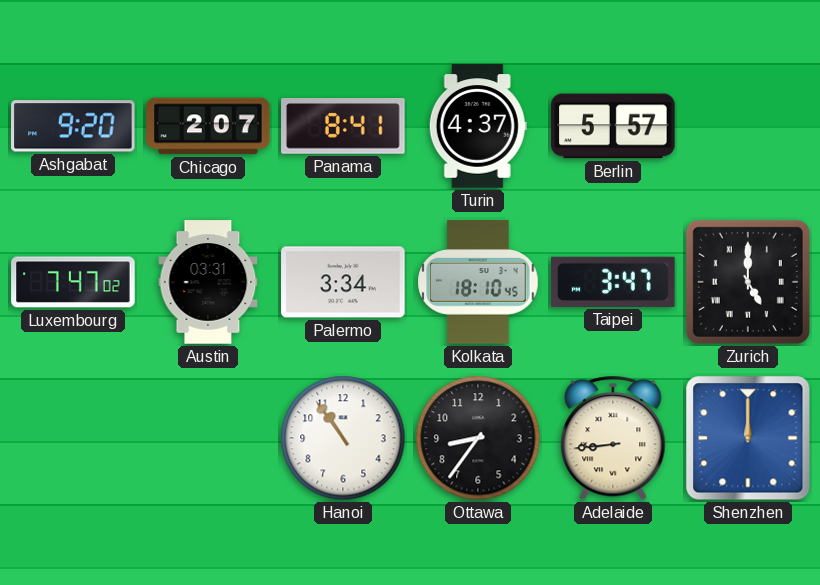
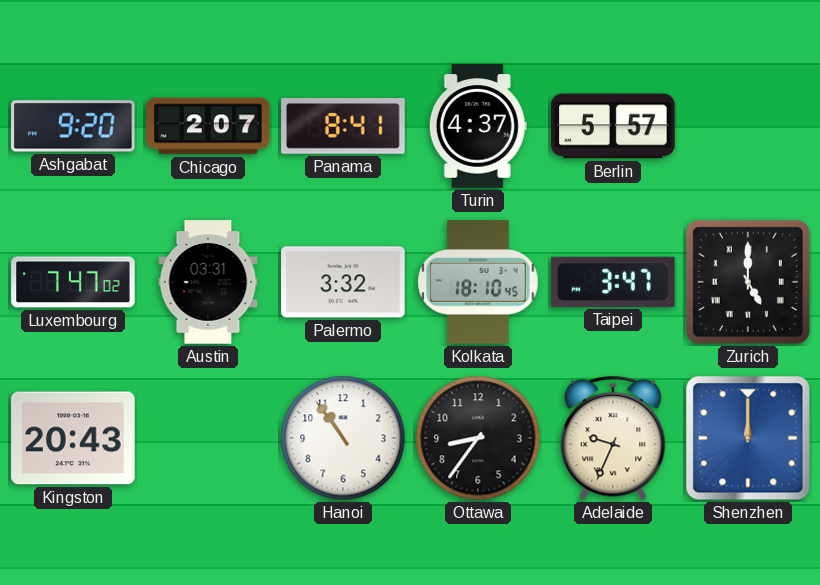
Palermo: 3:34 -> 3:32
Kingston: none -> 20:43
Adelaide: 8:44 -> 9:34
